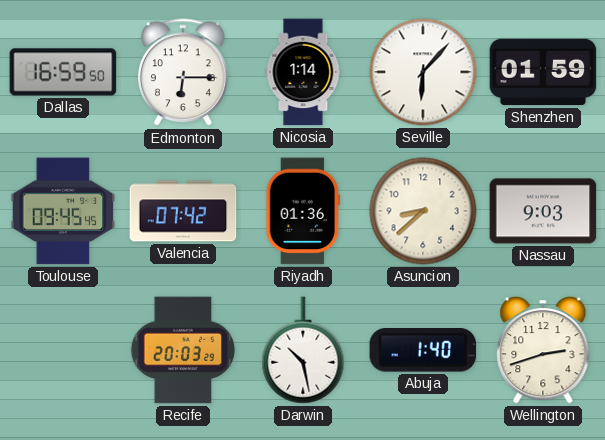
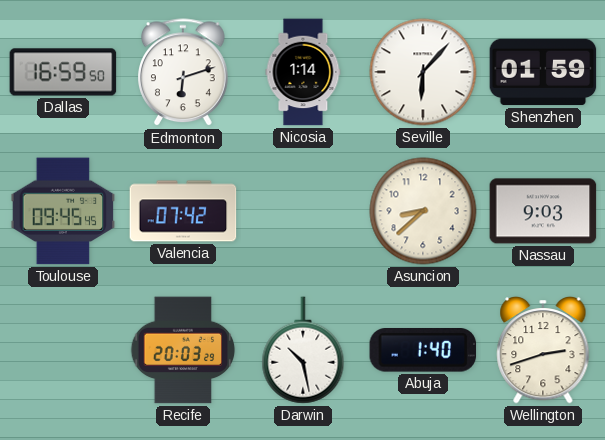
Edmonton: 6:15 -> 6:12
Riyadh: 01:36 -> none
